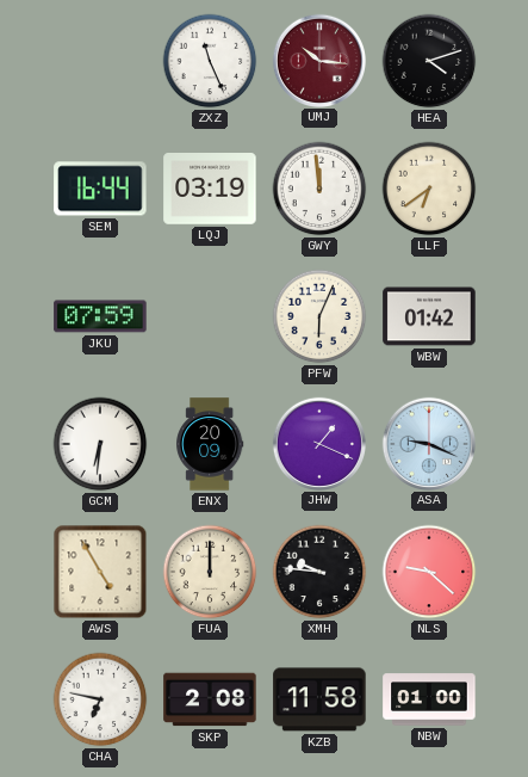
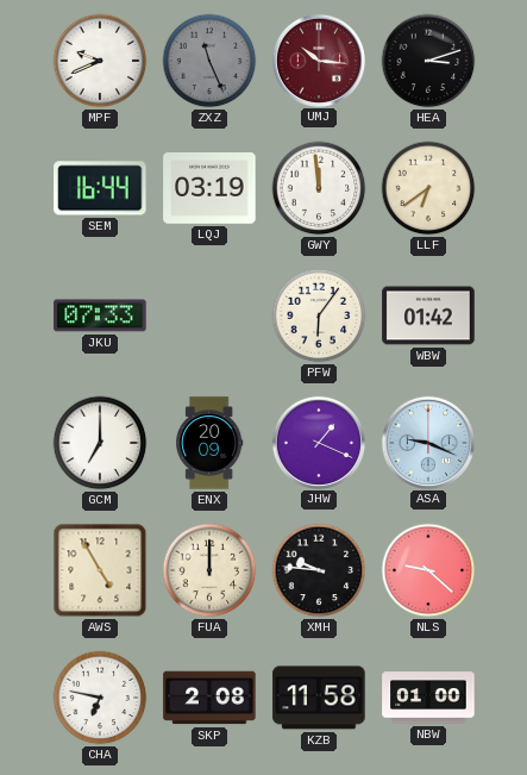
MPF: none -> 9:41
ZXZ dial: white -> grey
HEA: 4:12 -> 3:12
JKU: 07:59 -> 07:33
PFW: 6:04 -> 6:06
GCM: 6:31 -> 7:00
